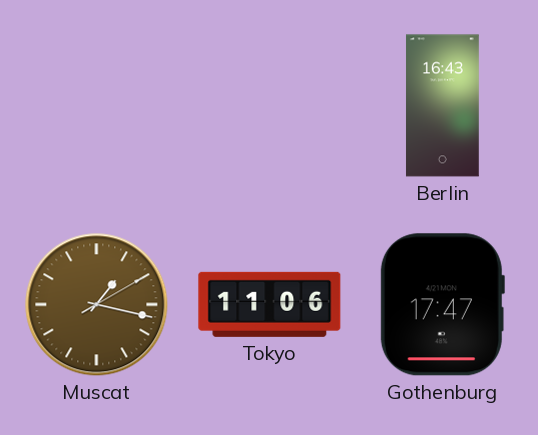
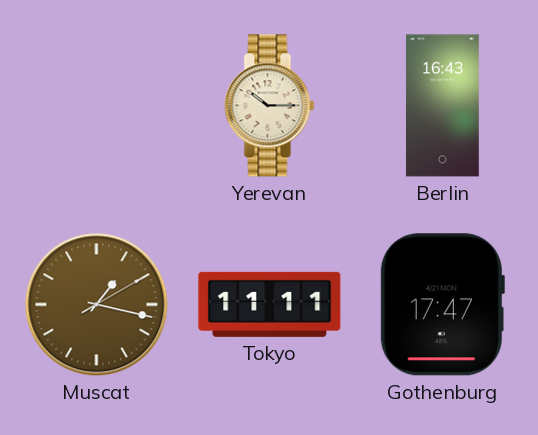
Yerevan: none -> 10:15
Tokyo: 11:06 -> 11:11
